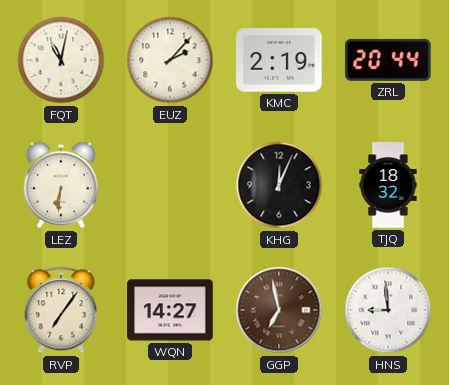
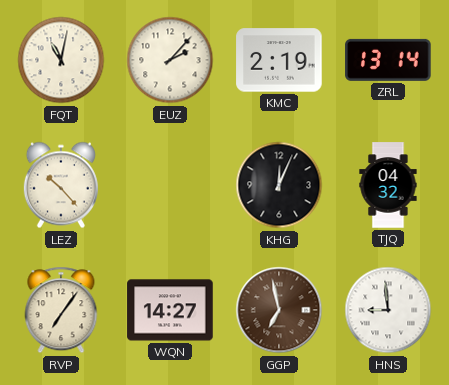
ZRL: 20:44 -> 13:14
LEZ: 6:31 -> 10:23
TJQ: 18:32 -> 04:32
